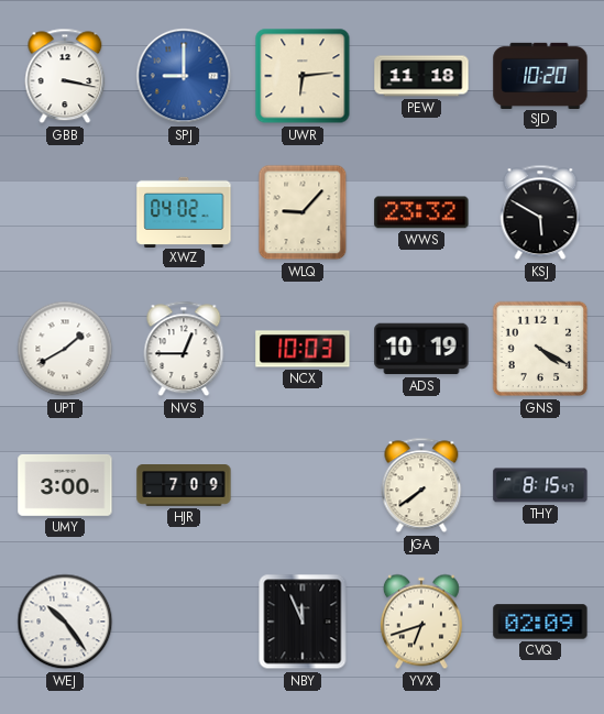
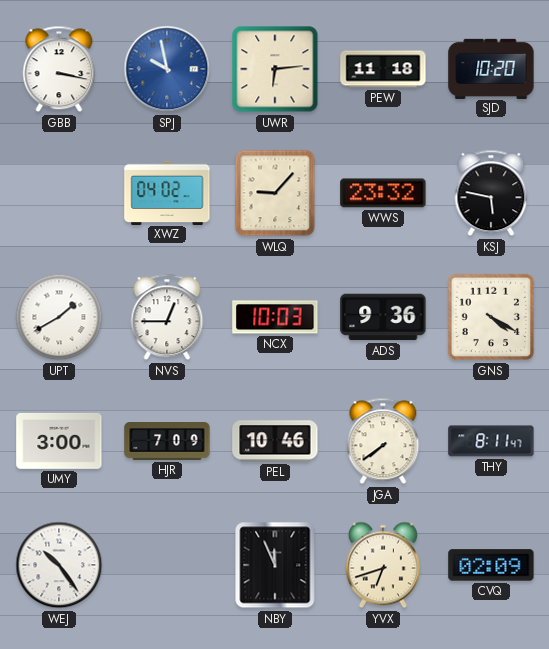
SPJ: 9:00 -> 9:58
KSJ: 5:50 -> 5:47
ADS: 10:19 -> 9:36
PEL: none -> 10:46
THY: 8:15 -> 8:11
